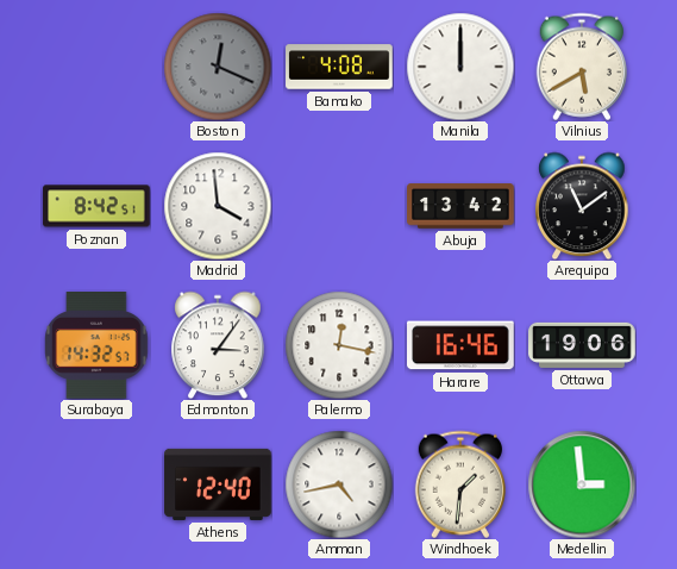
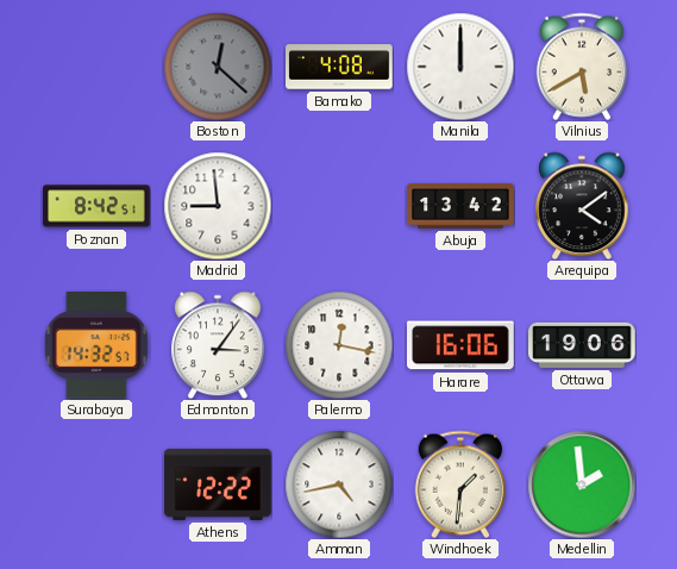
Boston: 12:19 -> 12:22
Madrid: 3:59 -> 8:59
Arequipa: 11:09 -> 4:09
Harare: 16:46 -> 16:06
Athens: 12:40 -> 12:22
Medellin: 2:59 -> 1:59
